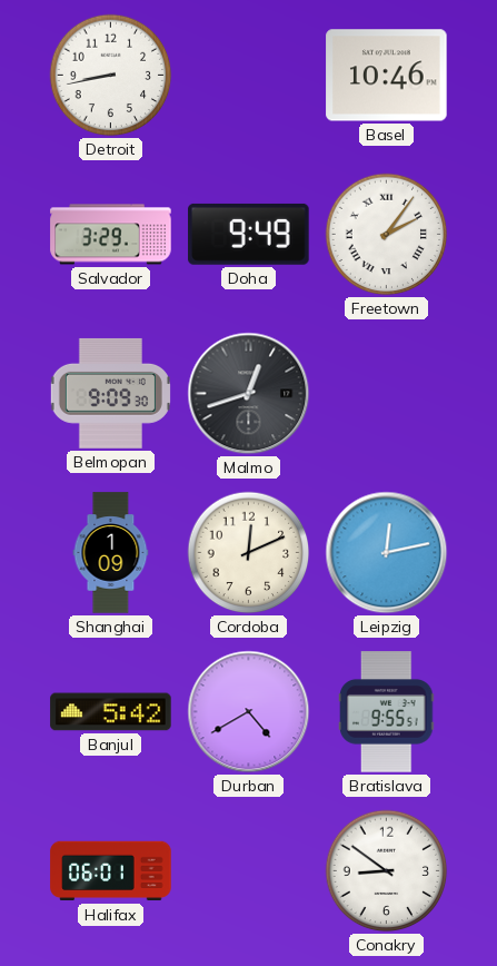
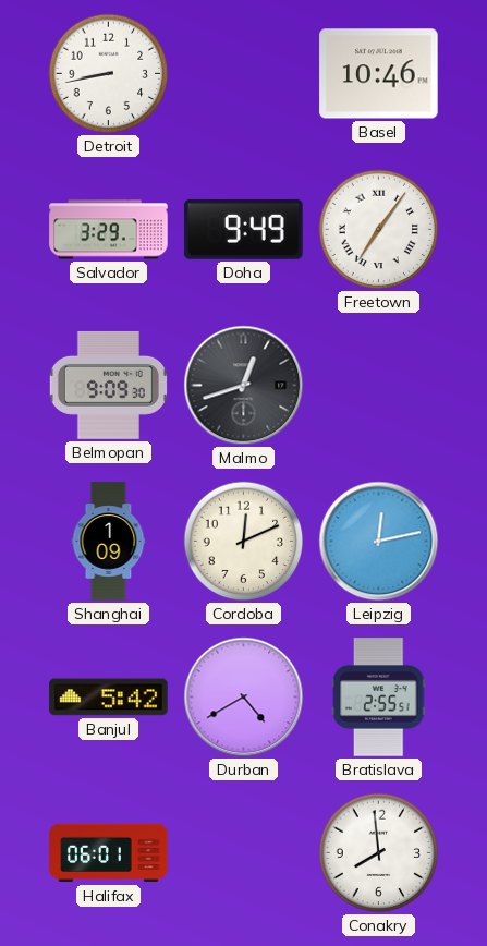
Freetown: 2:06 -> 7:06
Bratislava: 9:55 -> 2:55
Conakry: 8:51 -> 7:59
